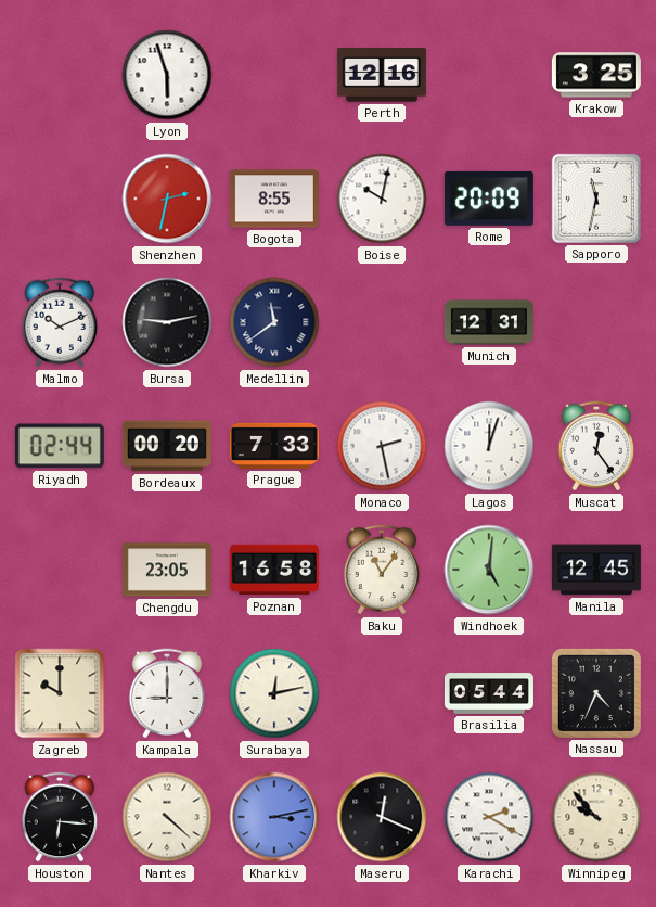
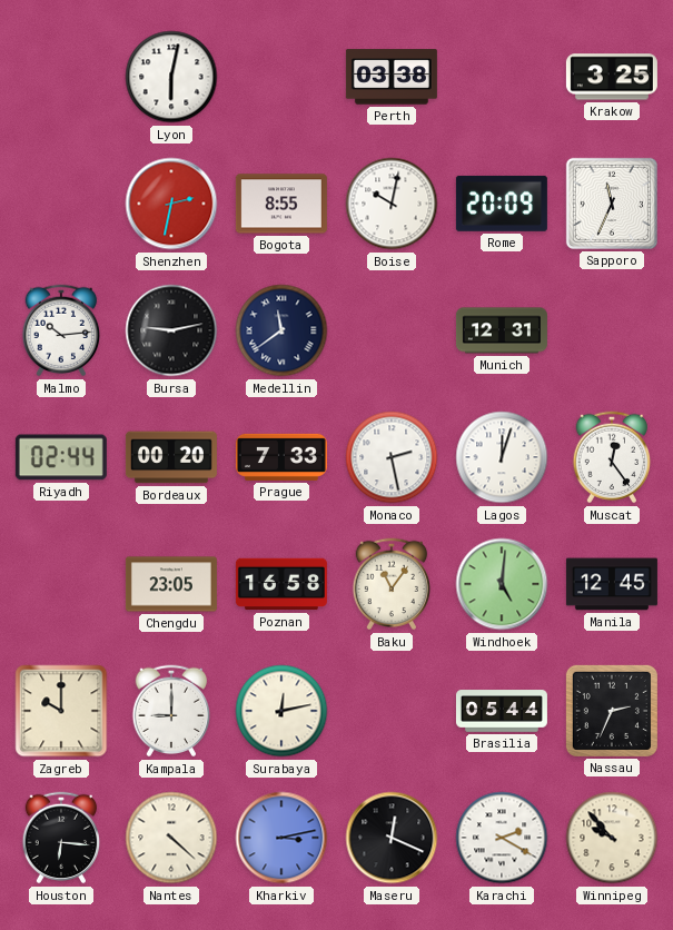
Lyon: 5:57 -> 6:02
Perth: 12:16 -> 03:38
Sapporo: 11:32 -> 11:34
Malmo: 10:11 -> 10:14
Nassau: 4:34 -> 2:34
